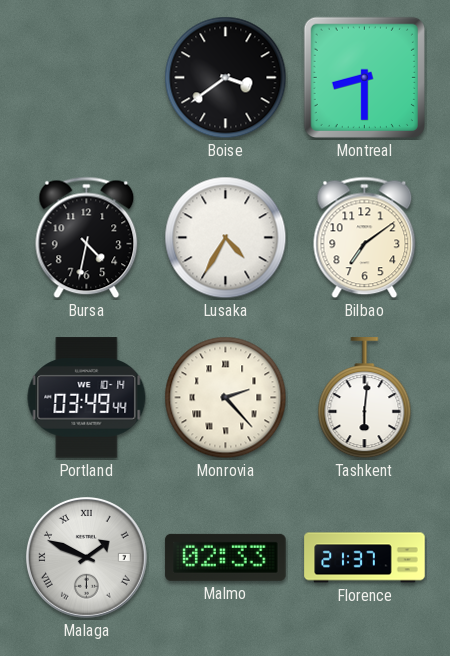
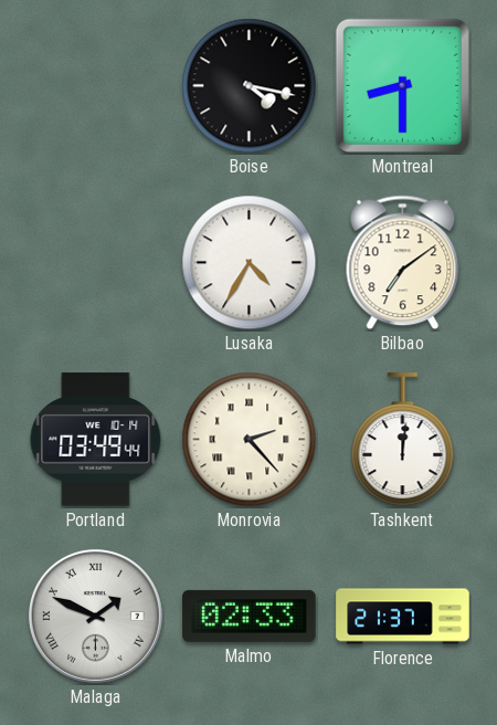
Boise: 3:39 -> 4:17
Bursa: 4:32 -> none
Tashkent: 6:01 -> 12:01
